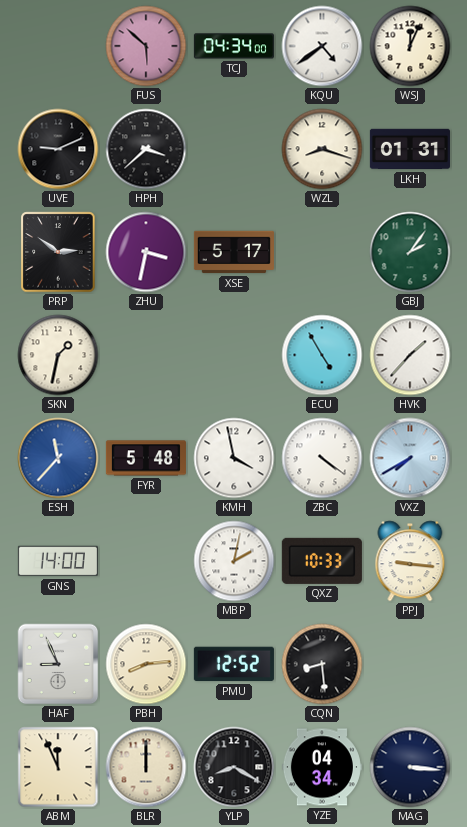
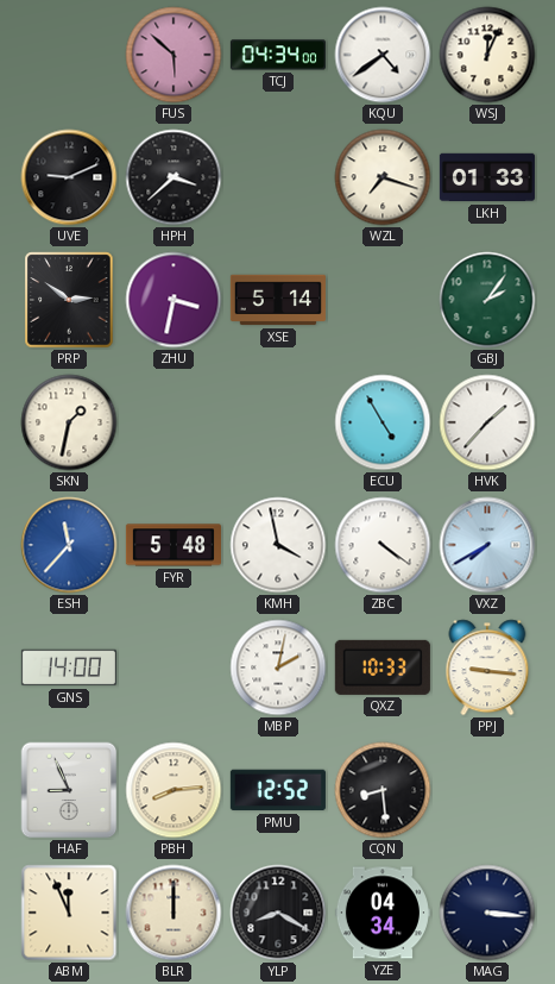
WZL: 8:18 -> 7:18
LKH: 01:31 -> 01:33
XSE: 5:17 -> 5:14
